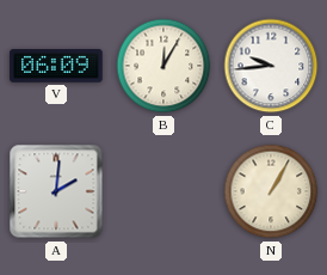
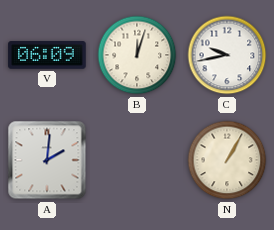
B: 12:05 -> 12:03
C: 9:44 -> 9:43
